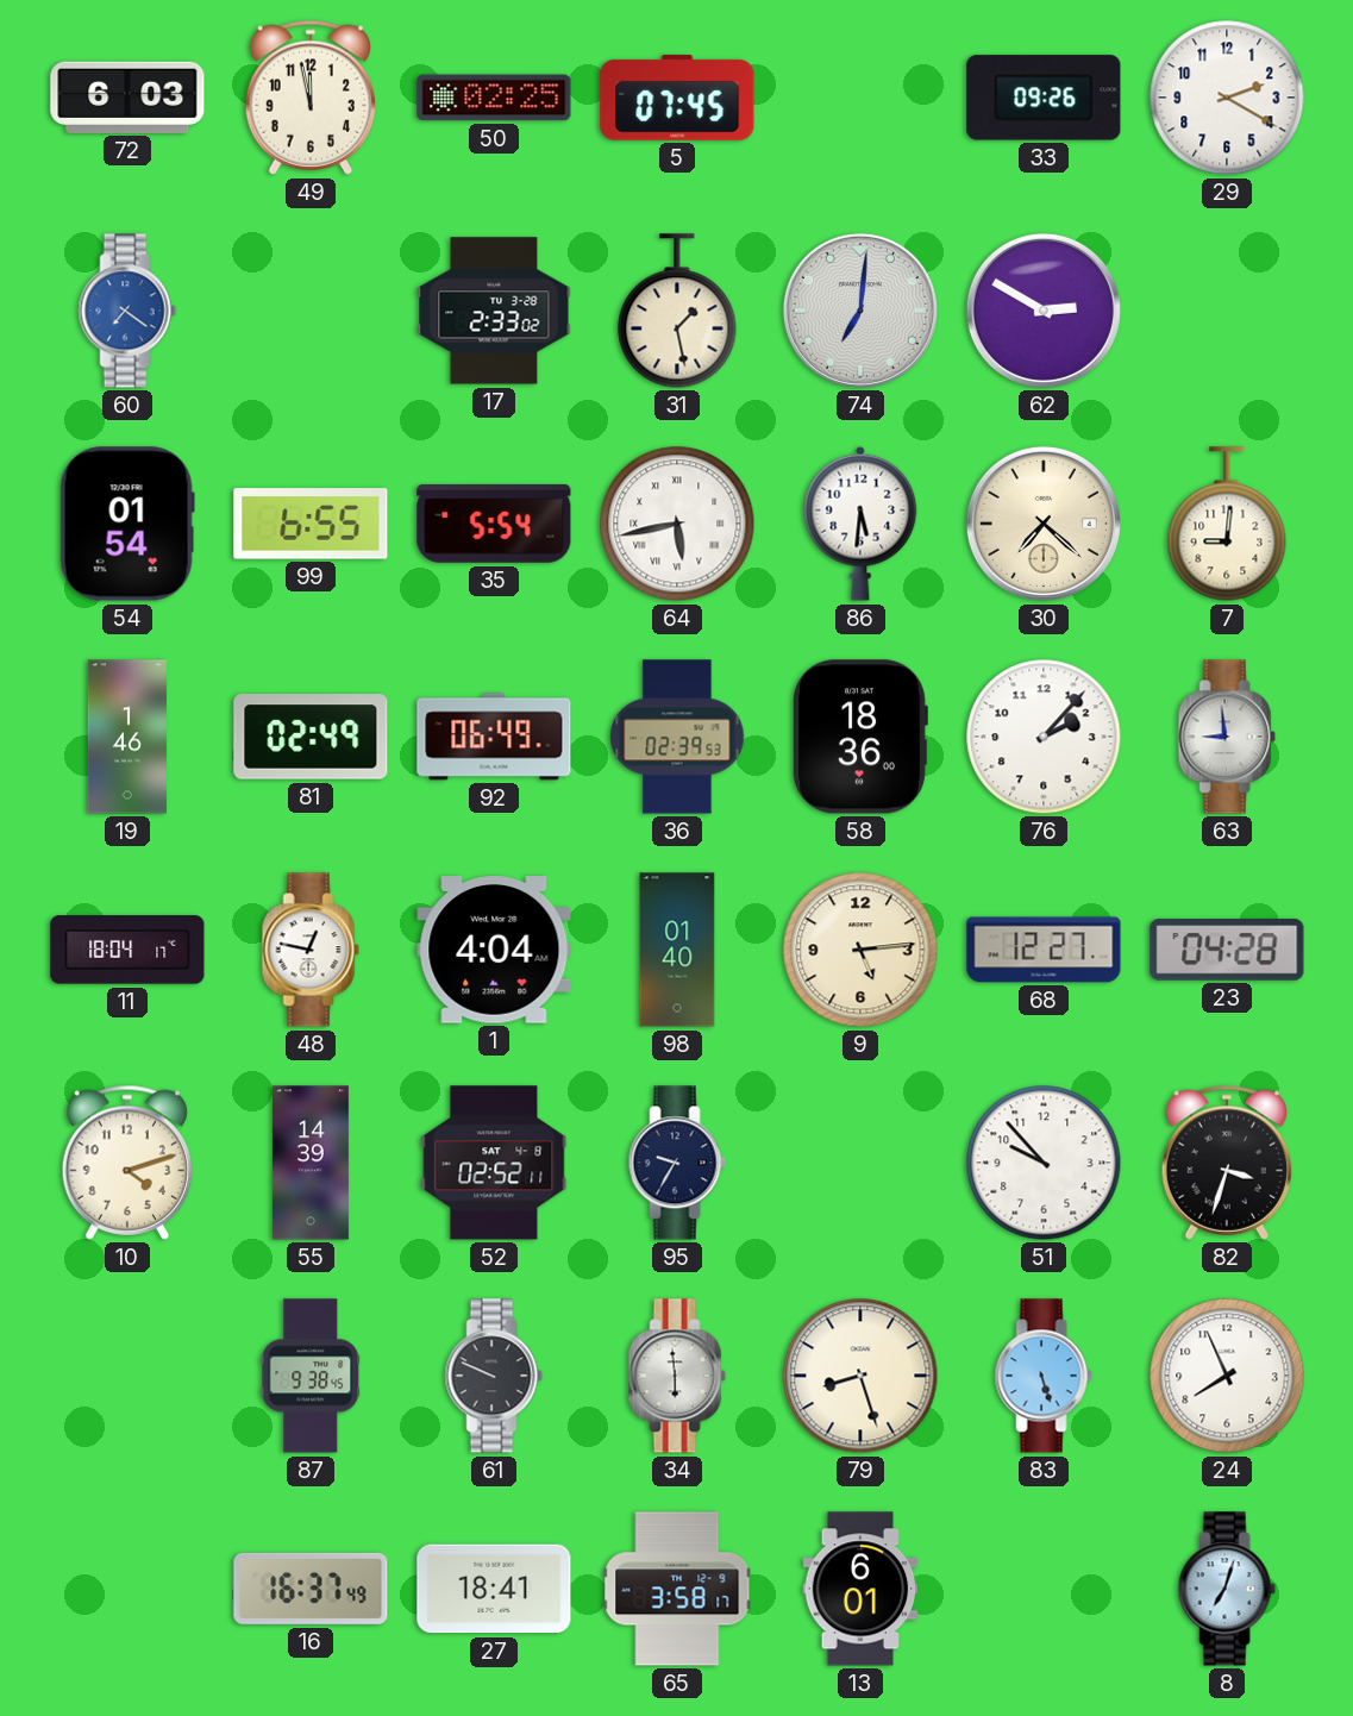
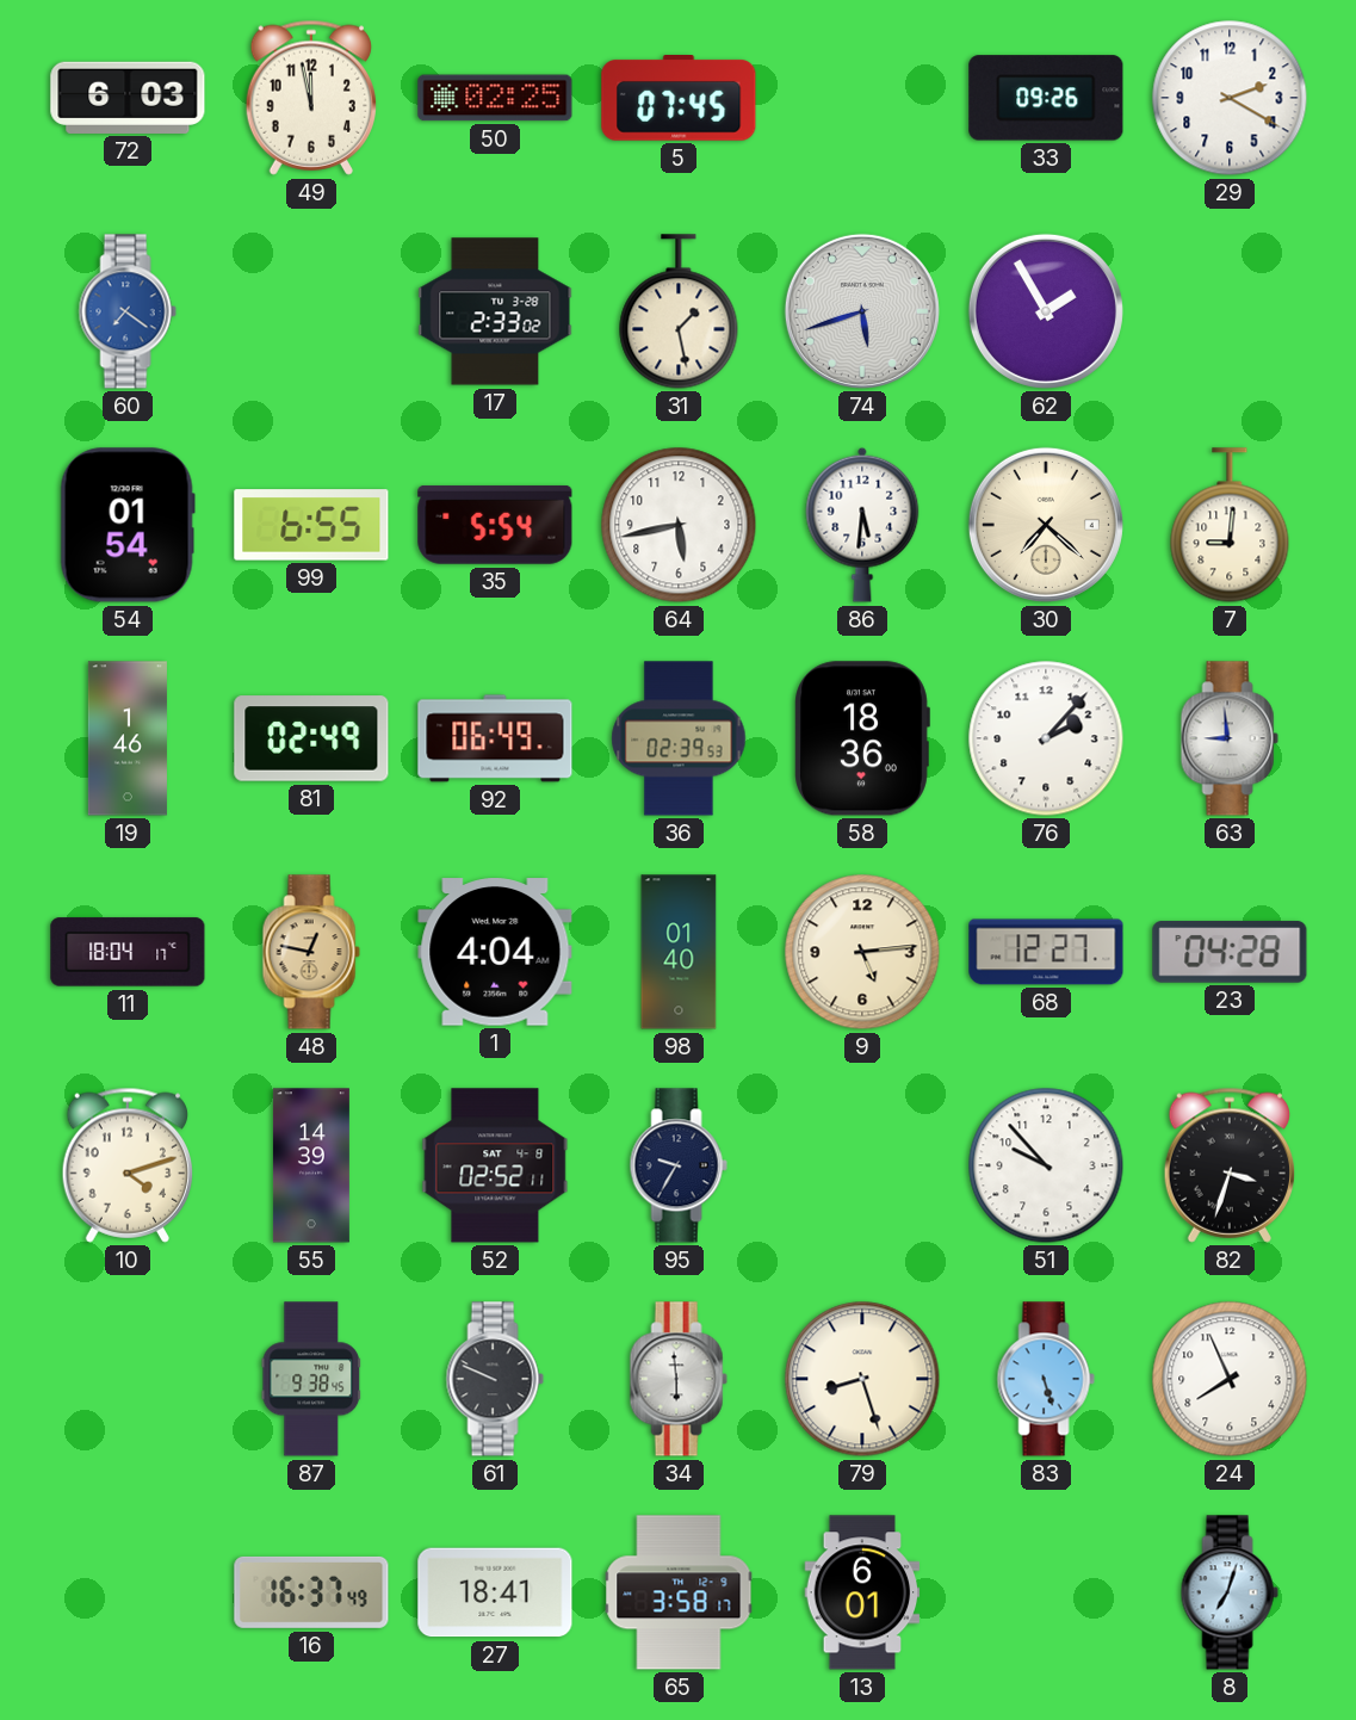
74: 7:01 -> 5:42
62: 2:50 -> 1:55
64 numerals: Roman -> Arabic
48 dial: white -> champagne
